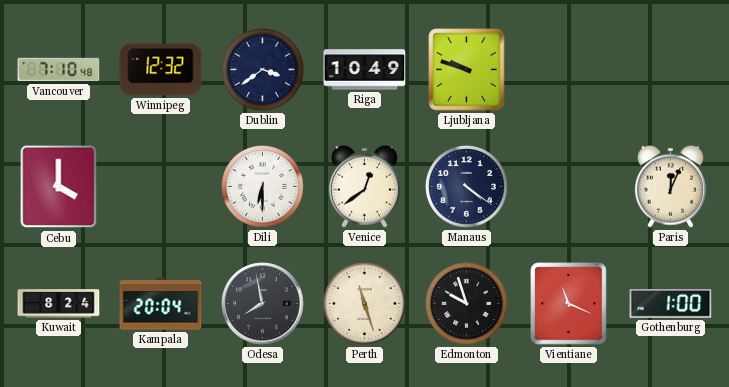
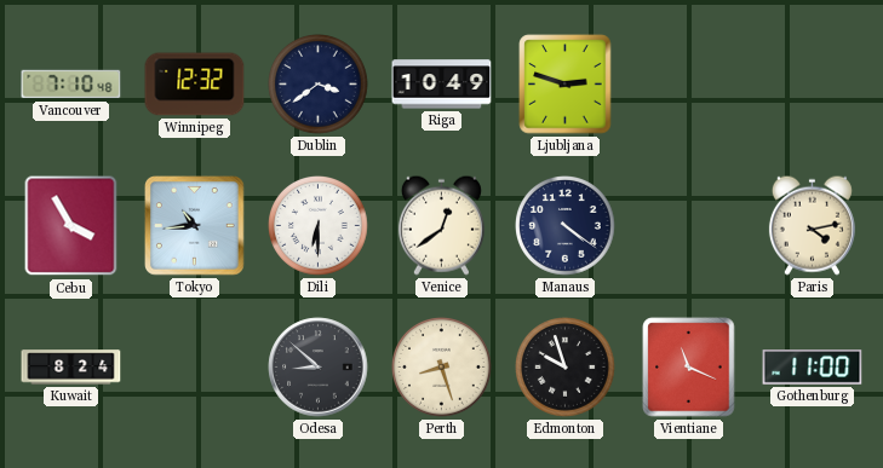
Ljubljana: 9:48 -> 2:48
Cebu: 4:00 -> 3:55
Tokyo: none -> 10:44
Paris: 12:04 -> 4:13
Kampala: 20:04 -> none
Odesa: 7:58 -> 8:52
Perth: 11:27 -> 8:27
Gothenburg: 1:00 -> 11:00
